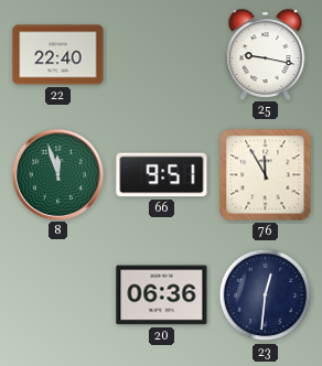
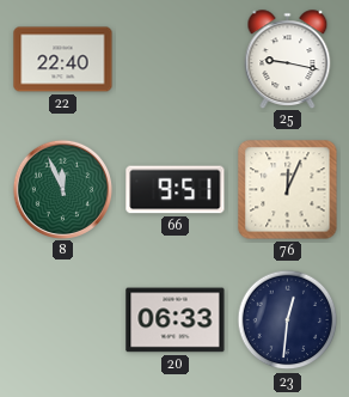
8: 11:57 -> 11:56
76: 11:55 -> 12:04
20: 06:36 -> 06:33
